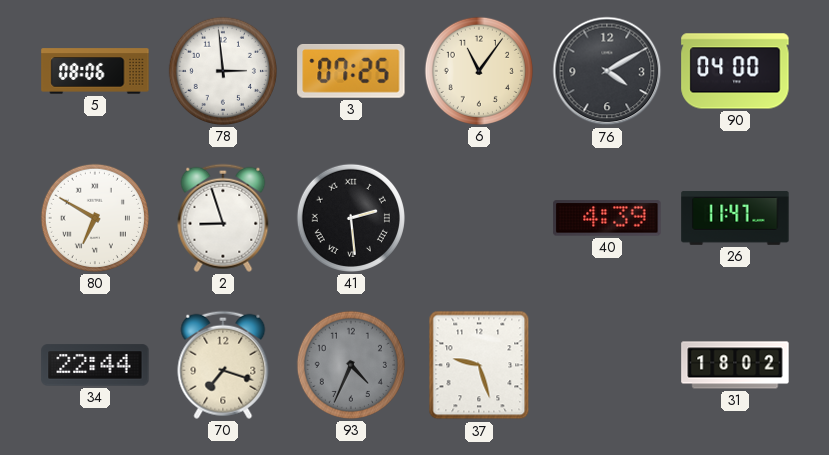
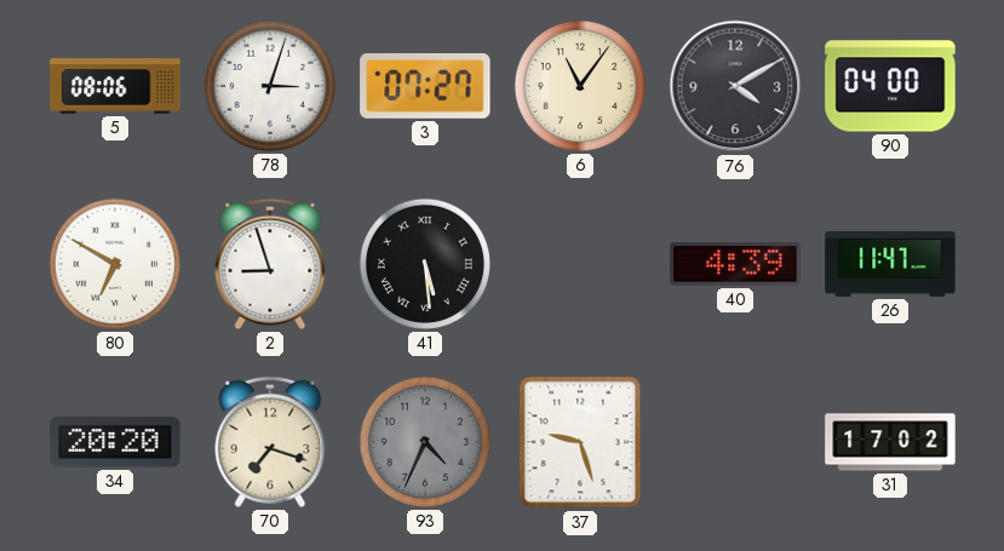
78: 2:59 -> 3:03
3: 07:25 -> 07:27
41: 2:29 -> 5:29
34: 22:44 -> 20:20
31: 18:02 -> 17:02
